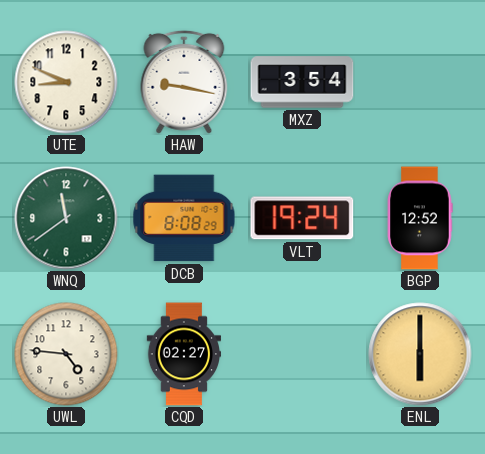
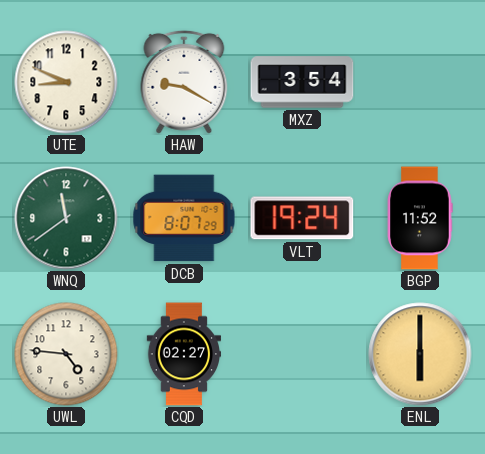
HAW: 9:17 -> 9:20
DCB: 8:08 -> 8:07
BGP: 12:52 -> 11:52
